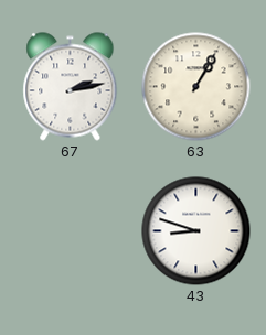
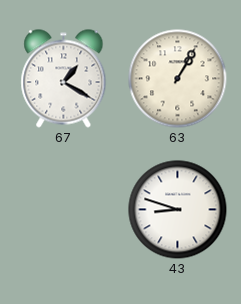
67: 2:13 -> 1:20
